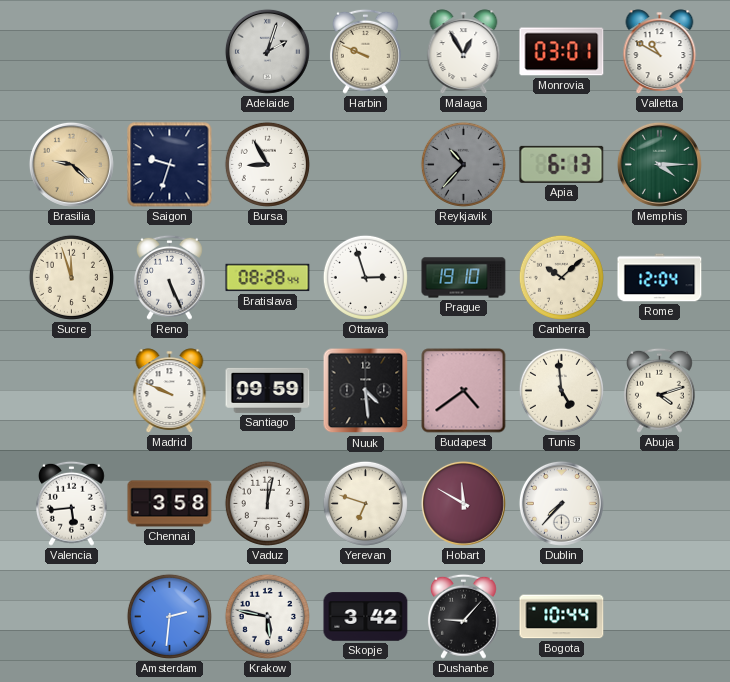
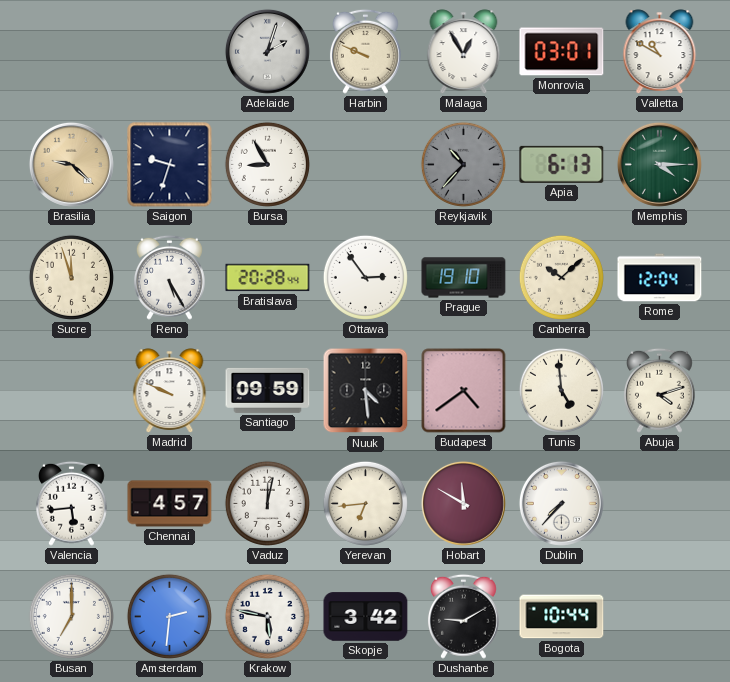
Reno: 5:26 -> 5:25
Bratislava: 08:28 -> 20:28
Ottawa: 2:57 -> 2:54
Chennai: 3:58 -> 4:57
Yerevan: 6:48 -> 6:44
Busan: none -> 7:00
Dushanbe: 9:07 -> 9:10
